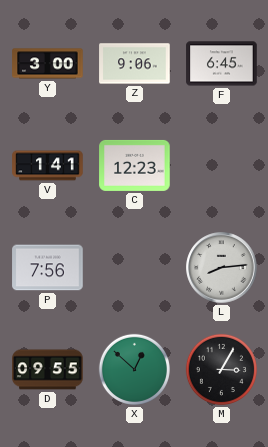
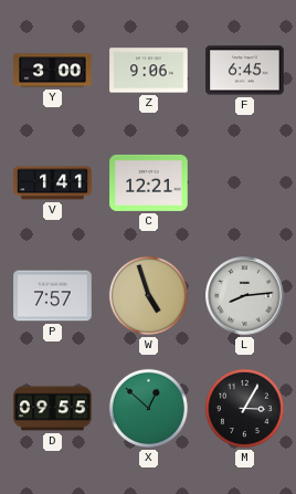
C: 12:23 -> 12:21
P: 7:56 -> 7:57
W: none -> 4:57
